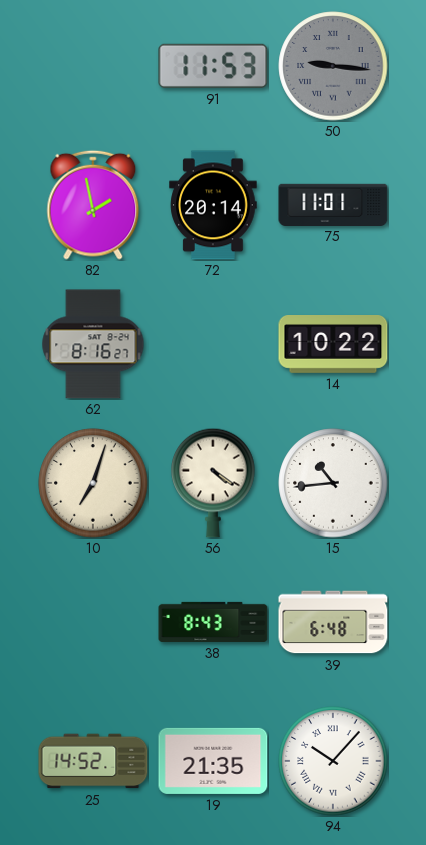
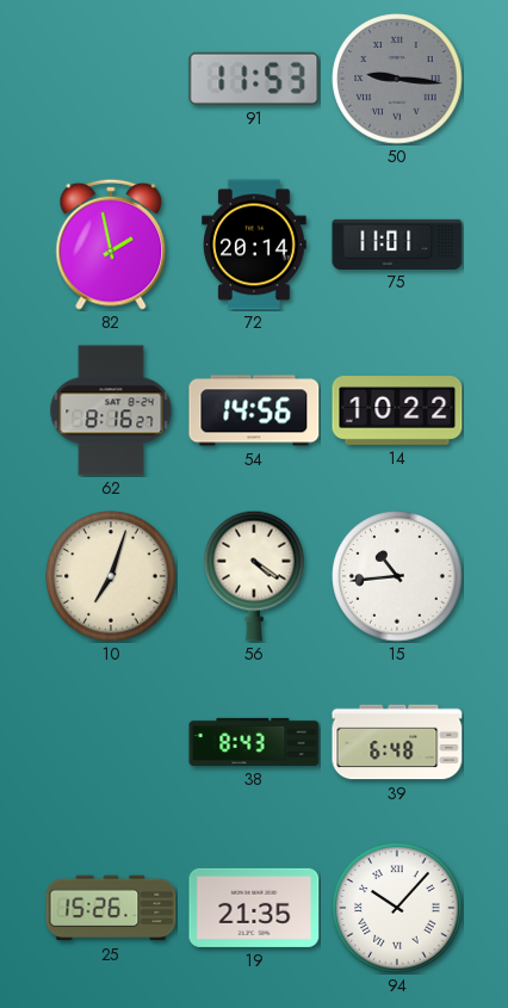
54: none -> 14:56
25: 14:52 -> 15:26
